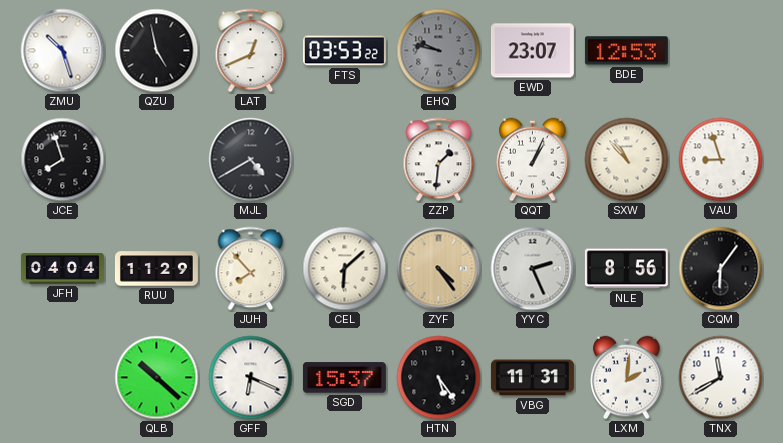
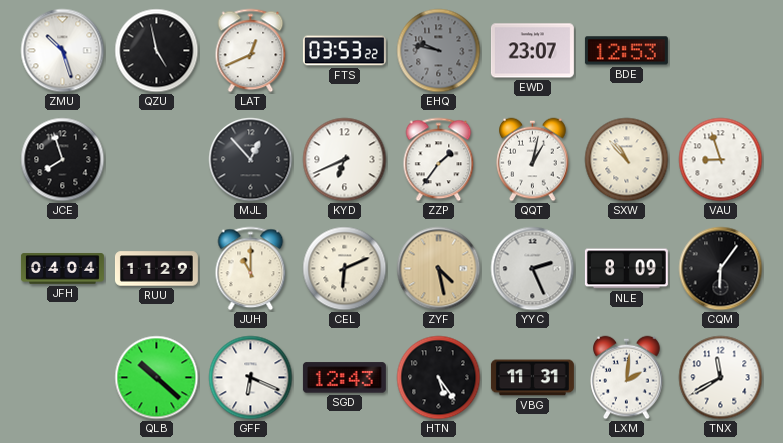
MJL: 4:40 -> 12:53
KYD: none -> 6:41
ZZP: 1:31 -> 1:36
QQT: 1:04 -> 1:02
JUH: 7:53 -> 11:00
CEL: 6:08 -> 6:11
ZYF: 4:24 -> 4:28
NLE: 8:56 -> 8:09
SGD: 15:37 -> 12:43
